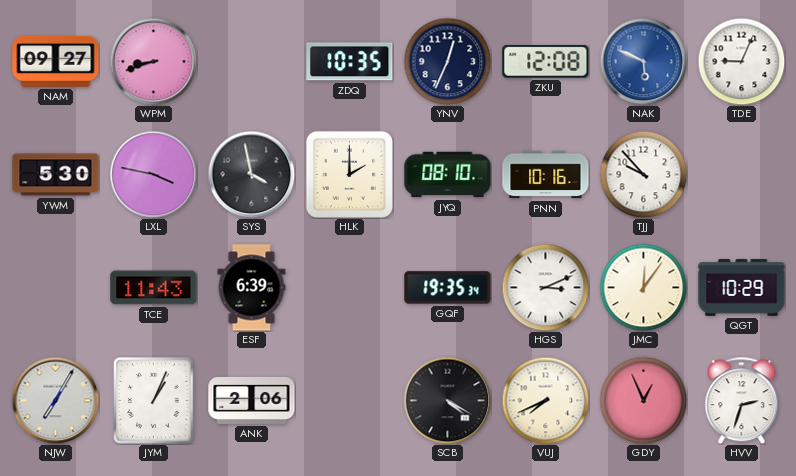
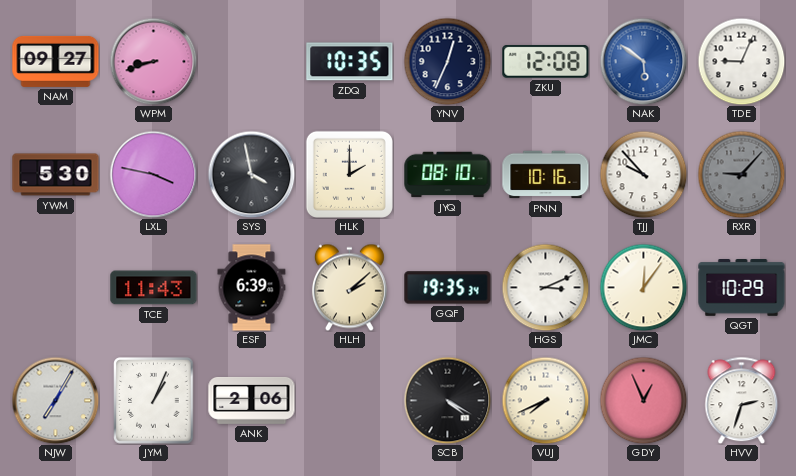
NAK: 5:49 -> 5:51
RXR: none -> 9:07
HLH: none -> 2:08
